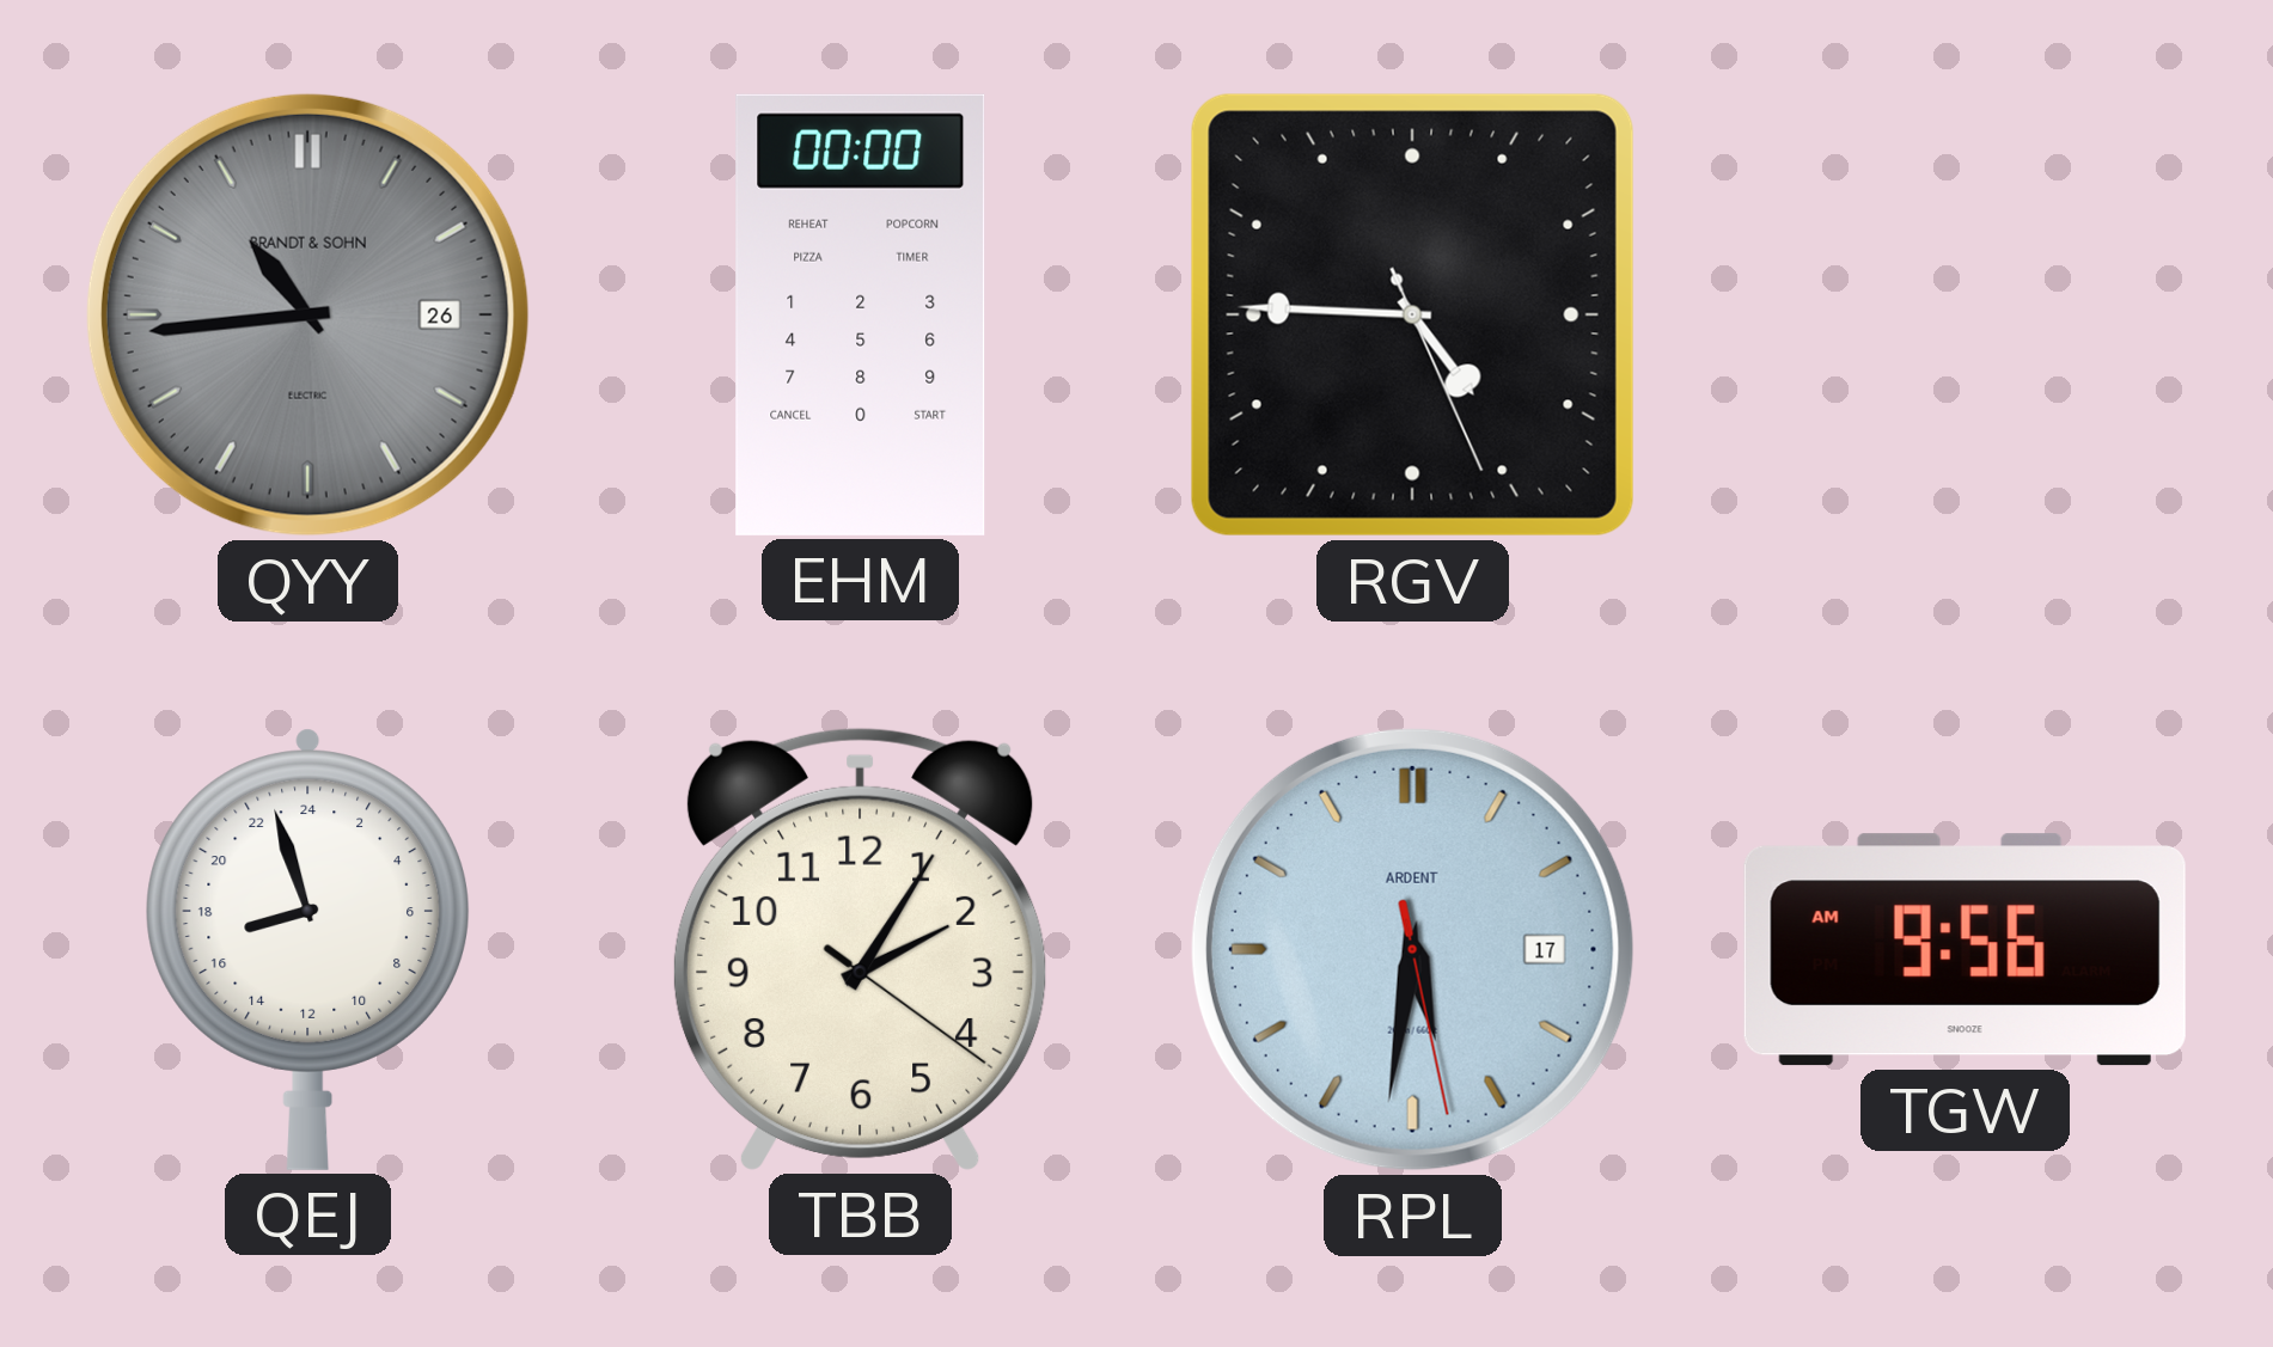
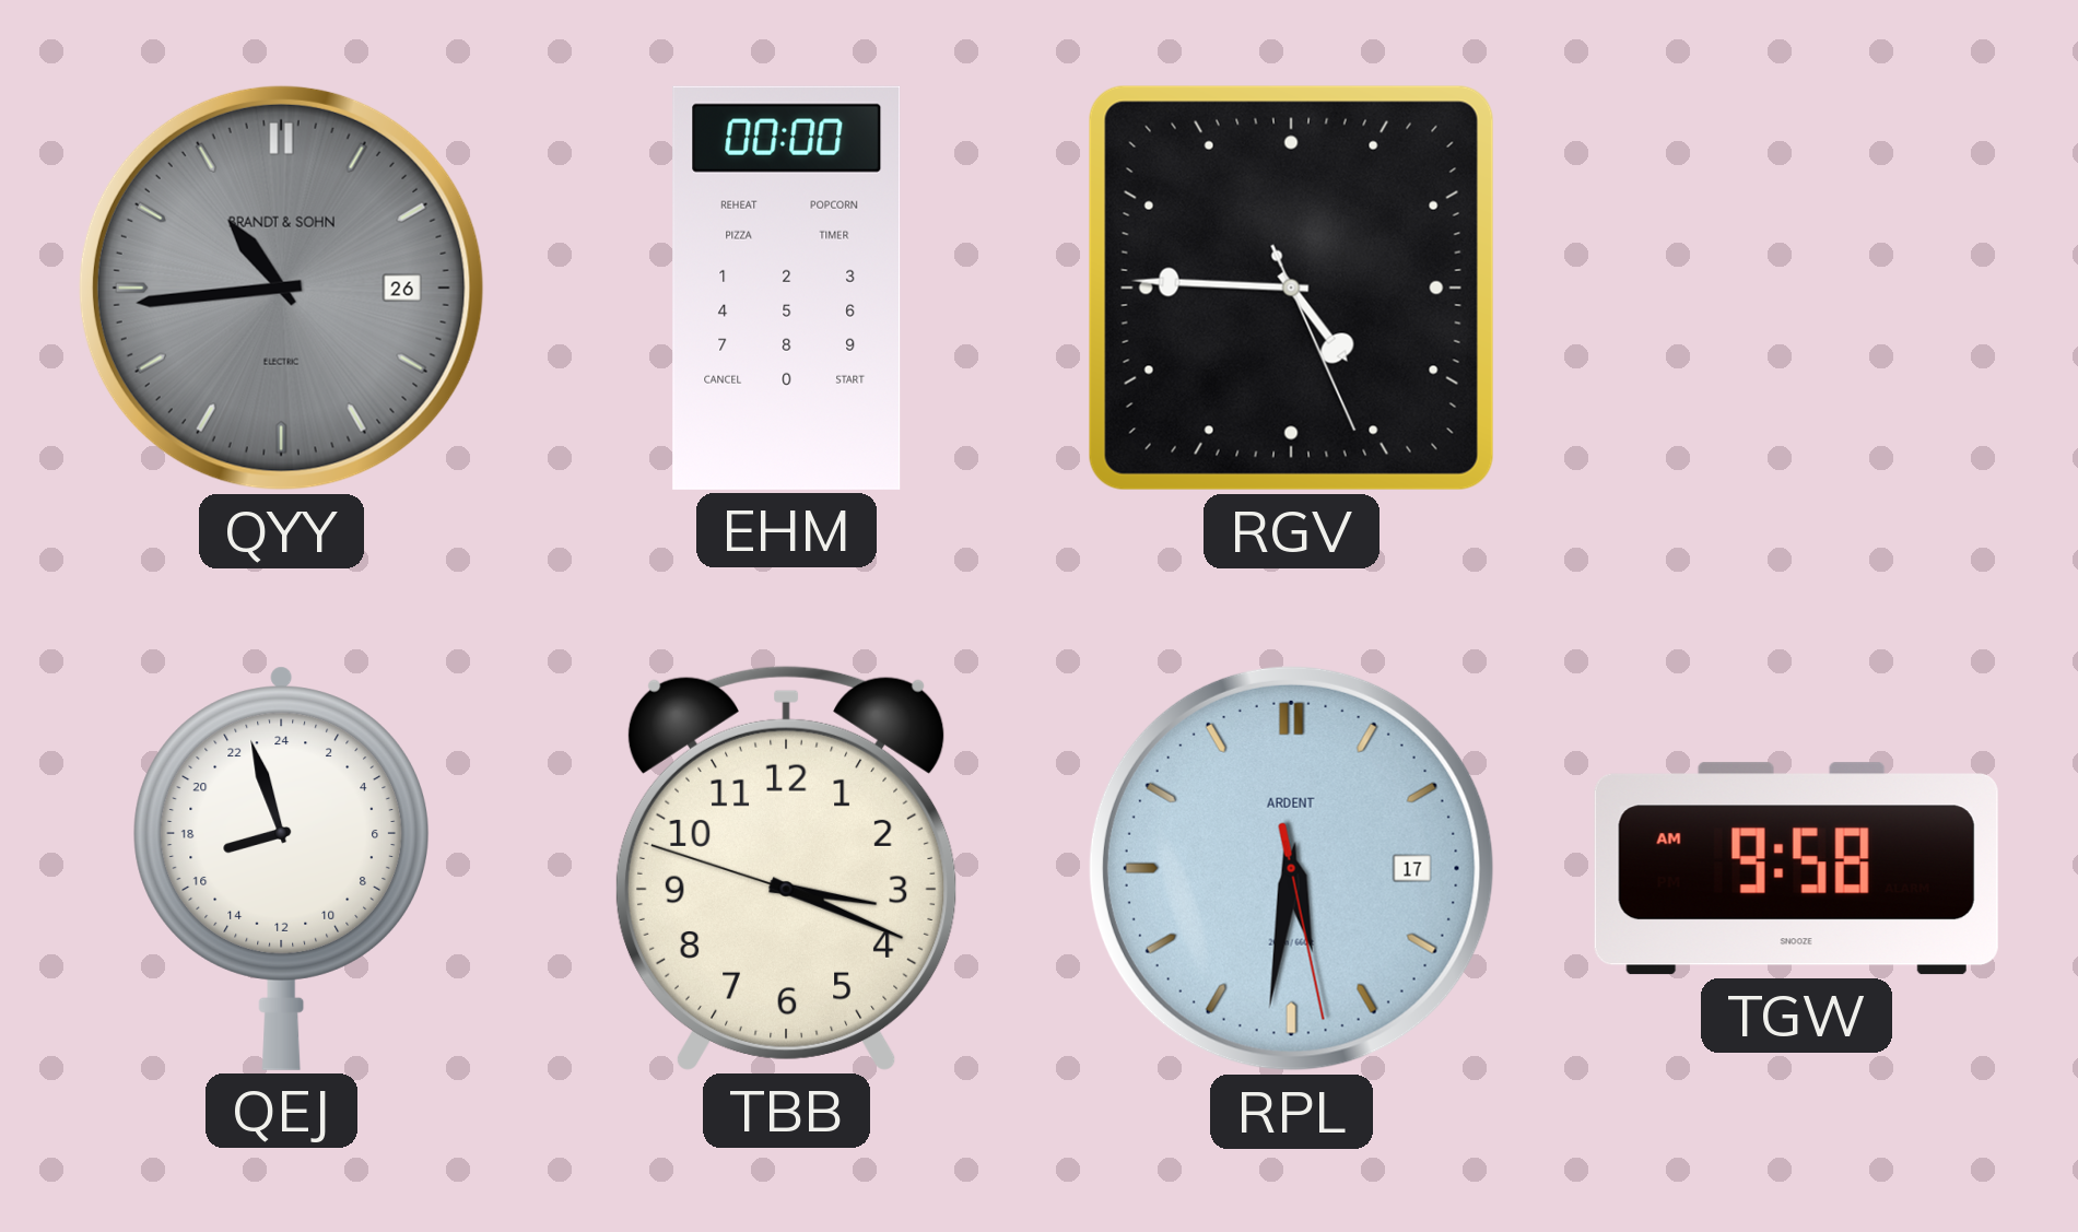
TBB: 2:05 -> 3:18
TGW: 9:56 -> 9:58
